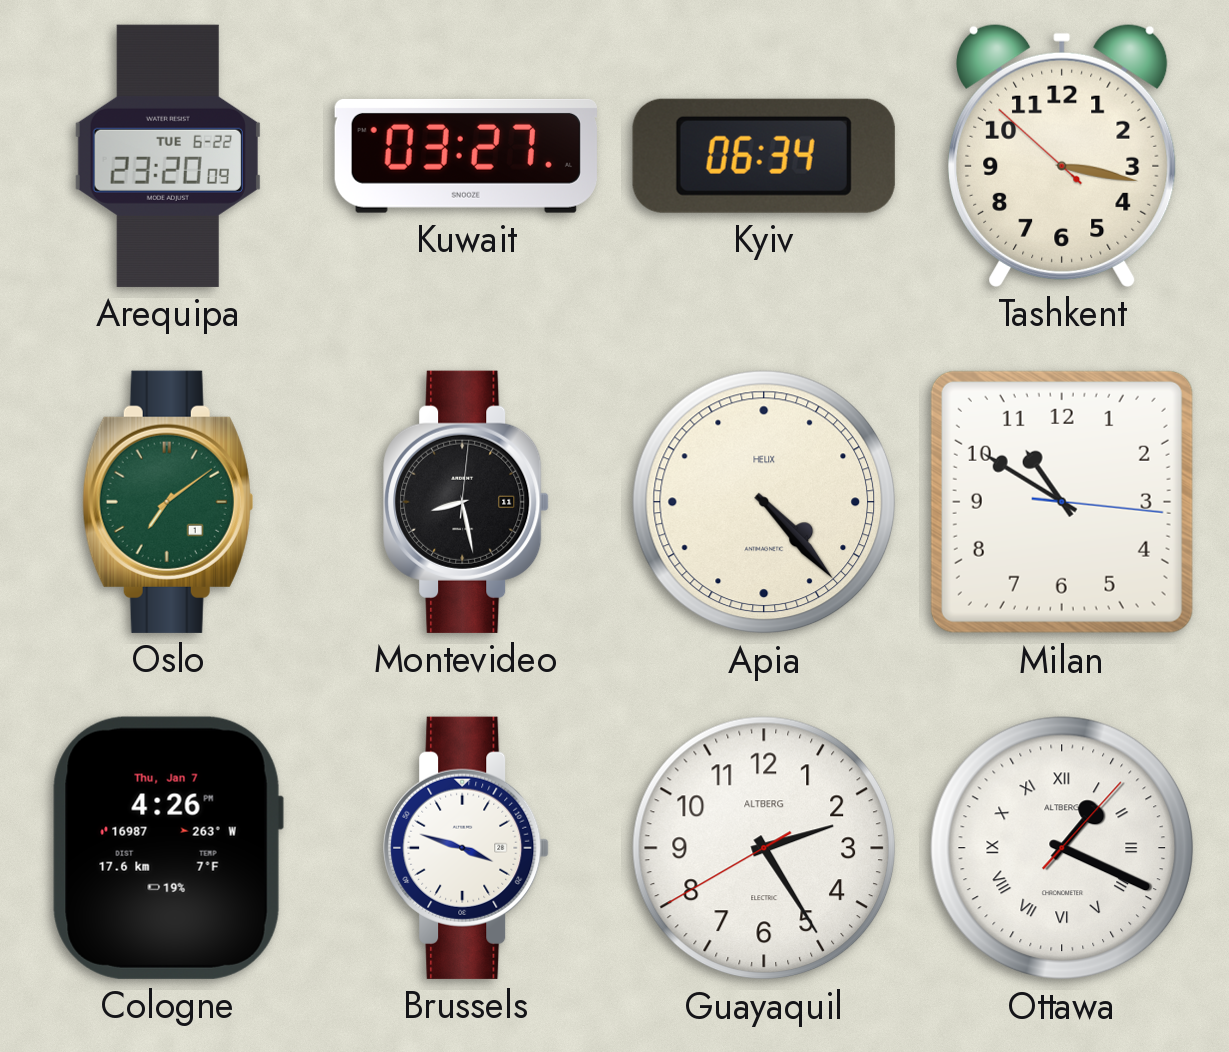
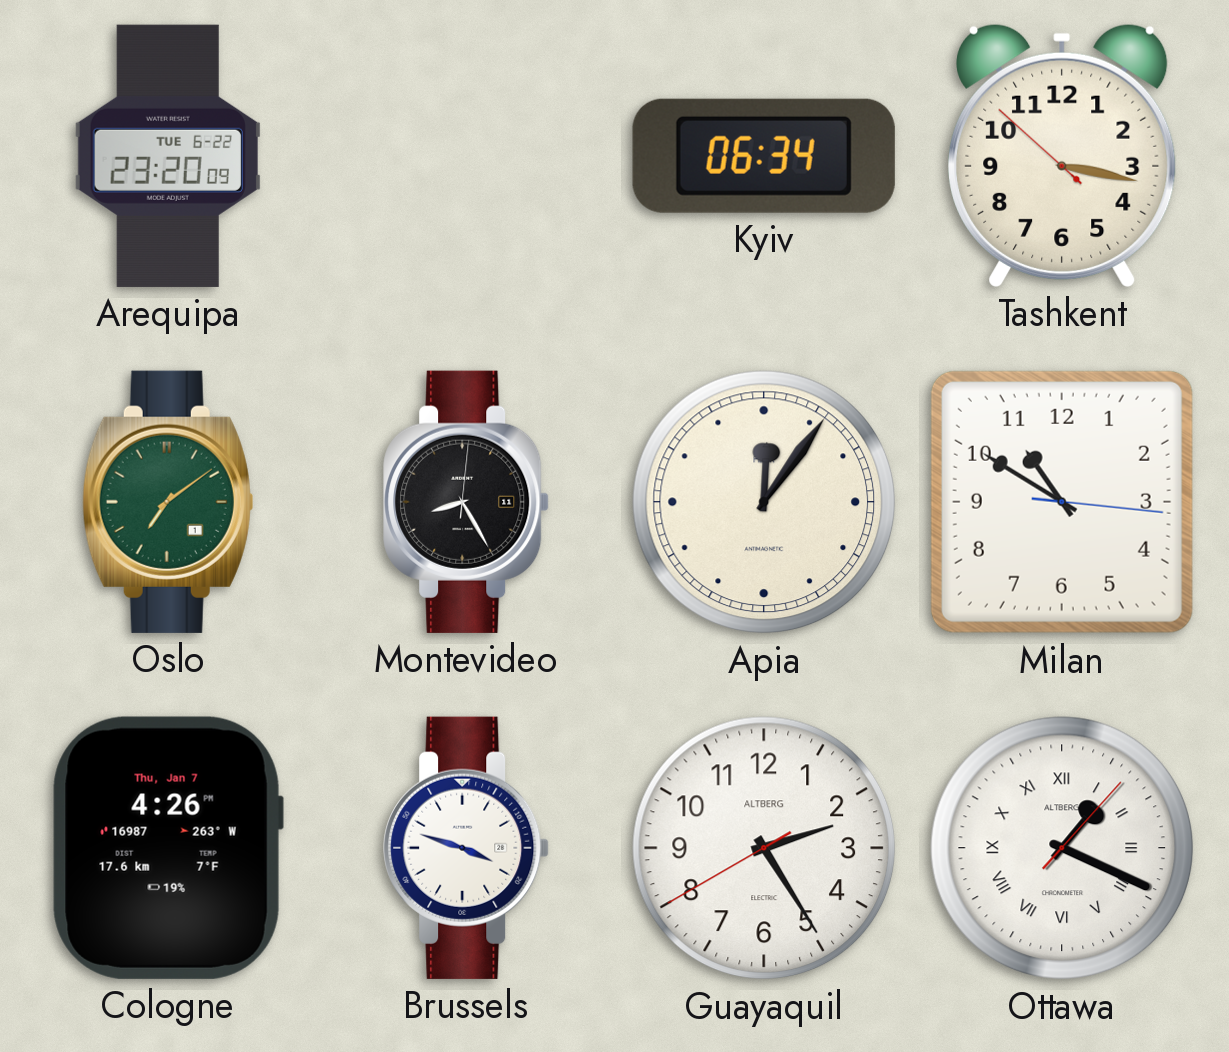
Kuwait: 03:27 -> none
Montevideo: 8:28 -> 8:25
Apia: 4:23 -> 12:06
